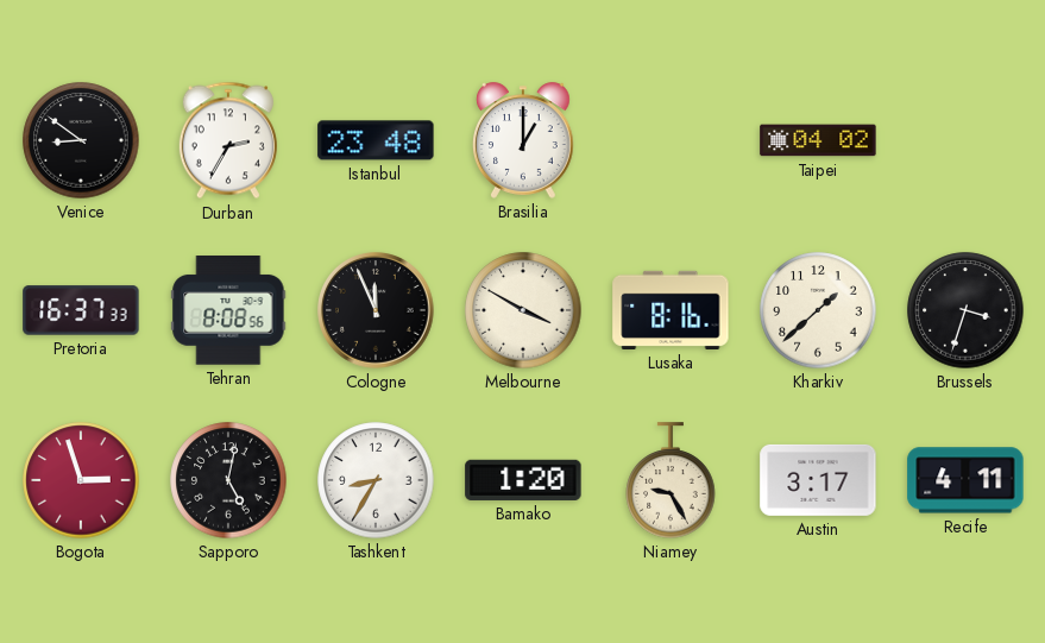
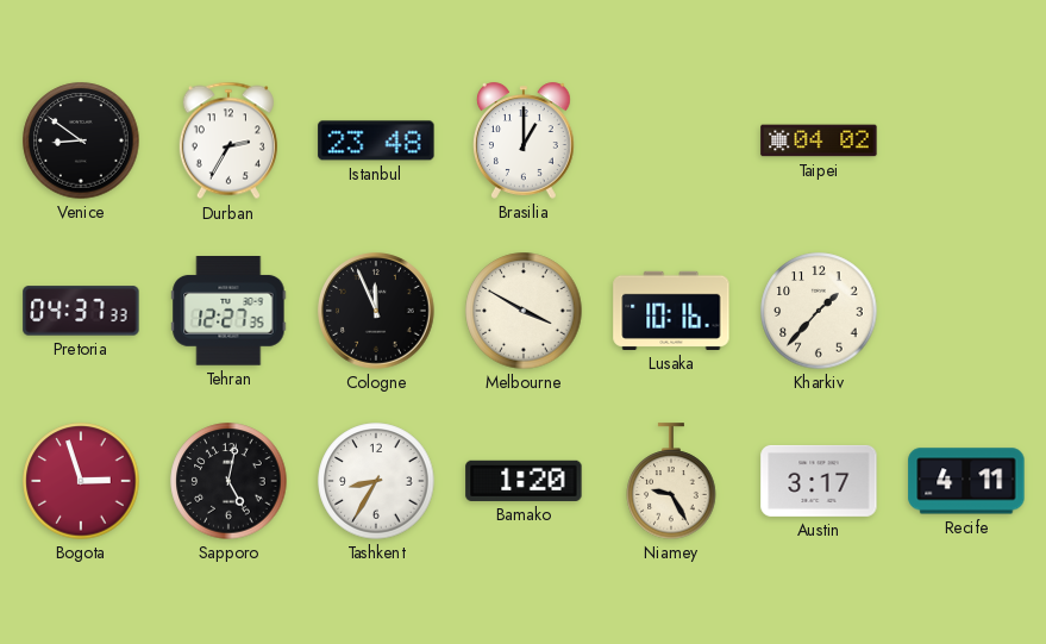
Pretoria: 16:37 -> 04:37
Tehran: 8:08 -> 12:27
Lusaka: 8:16 -> 10:16
Kharkiv: 1:38 -> 1:37
Brussels: 3:33 -> none
